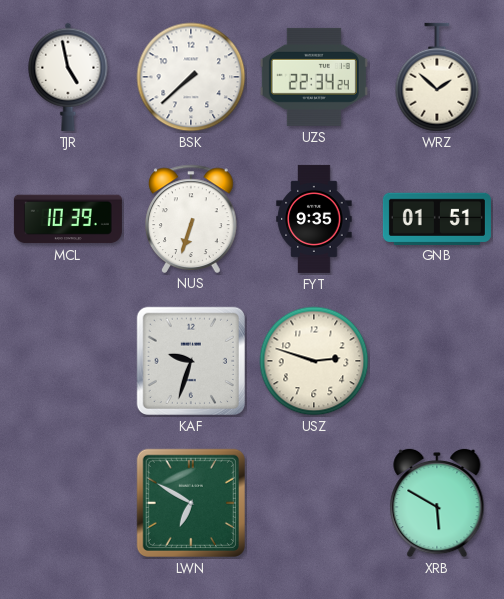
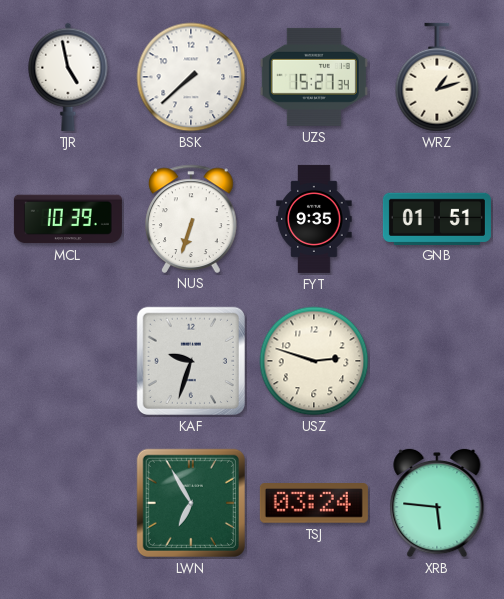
UZS: 22:34 -> 15:27
WRZ: 1:52 -> 1:12
LWN: 6:50 -> 6:55
TSJ: none -> 03:24
XRB: 5:50 -> 5:46
